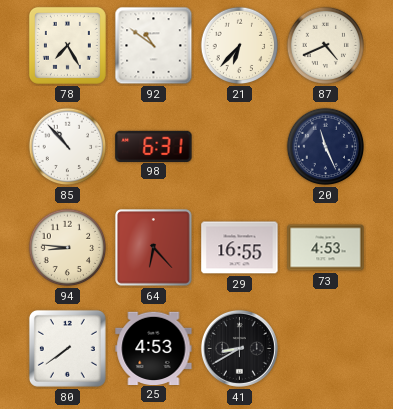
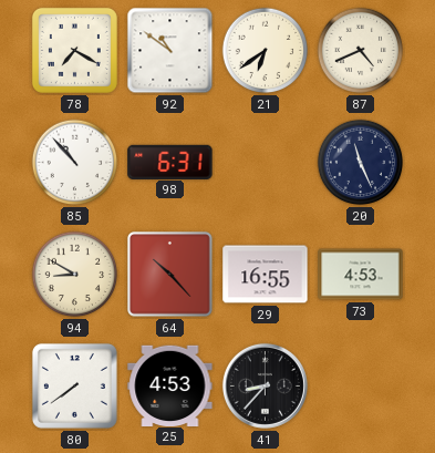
78: 7:25 -> 7:20
21: 6:37 -> 6:39
94: 8:46 -> 8:50
64: 6:23 -> 10:23
41: 8:40 -> 8:37
